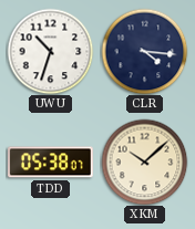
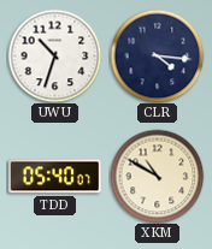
TDD: 05:38 -> 05:40
XKM: 10:08 -> 10:50
